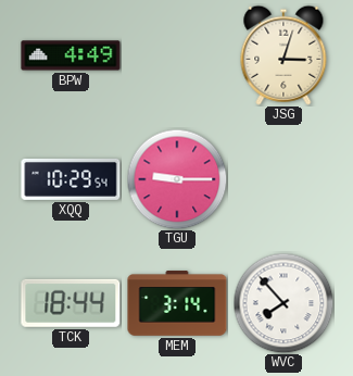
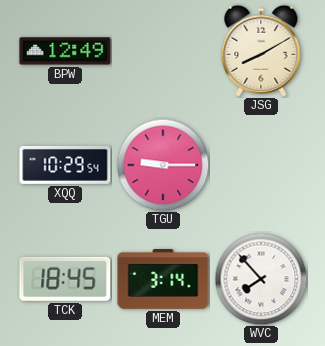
BPW: 4:49 -> 12:49
JSG: 3:03 -> 8:10
TCK: 18:44 -> 18:45
